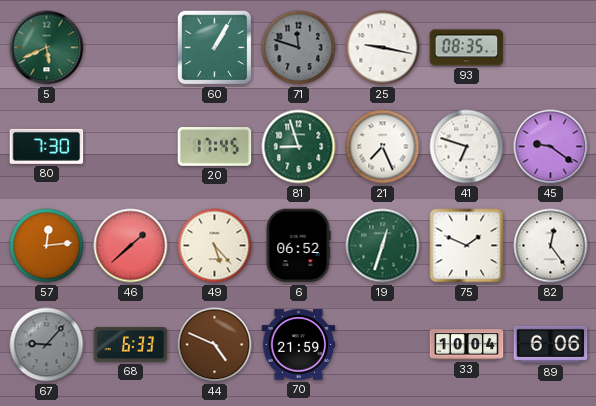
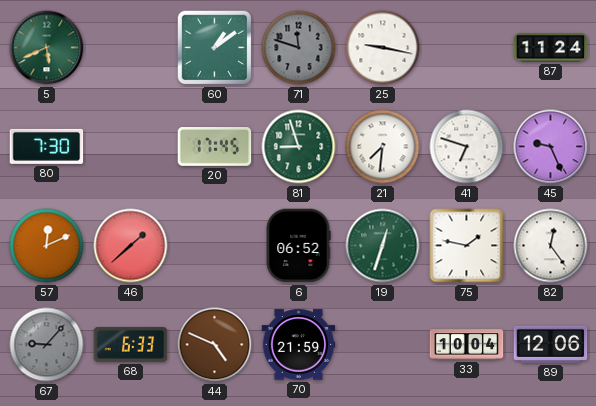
60: 1:05 -> 1:09
93: 08:35 -> none
87: none -> 11:24
21: 7:26 -> 7:31
45: 9:21 -> 9:26
57: 12:14 -> 12:11
49: 5:23 -> none
75: 1:49 -> 1:47
89: 6:06 -> 12:06
